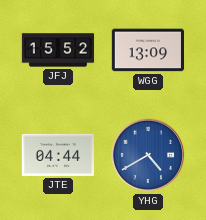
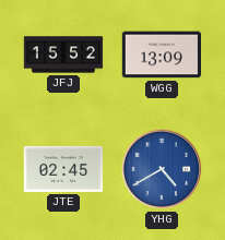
JTE: 04:44 -> 02:45
